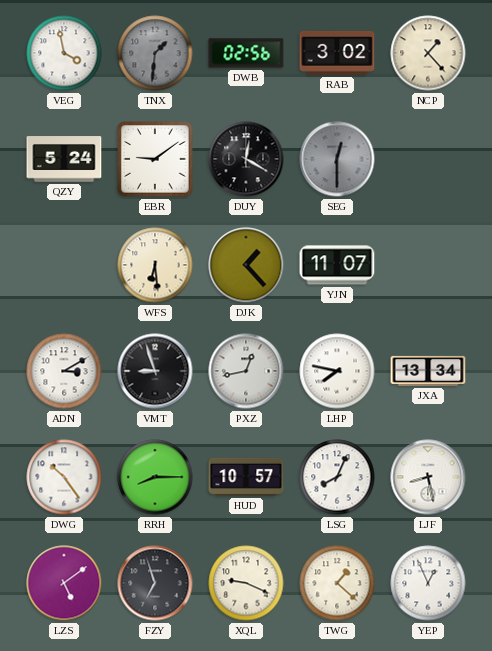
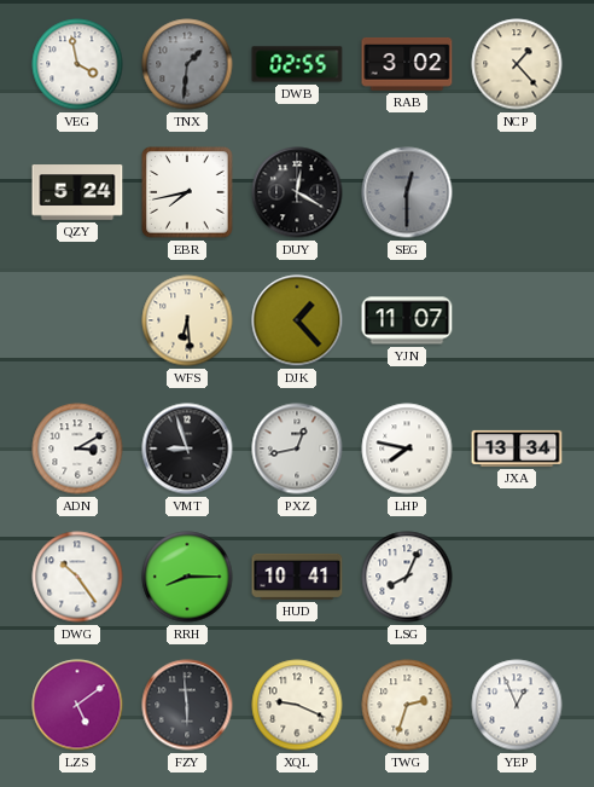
DWB: 02:56 -> 02:55
EBR: 9:09 -> 7:43
HUD: 10:57 -> 10:41
LJF: 8:28 -> none
FZY: 6:57 -> 5:59
TWG: 1:22 -> 2:33
